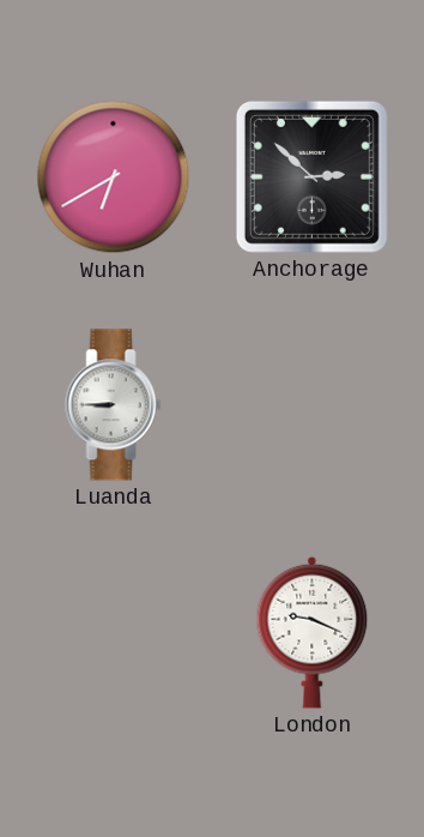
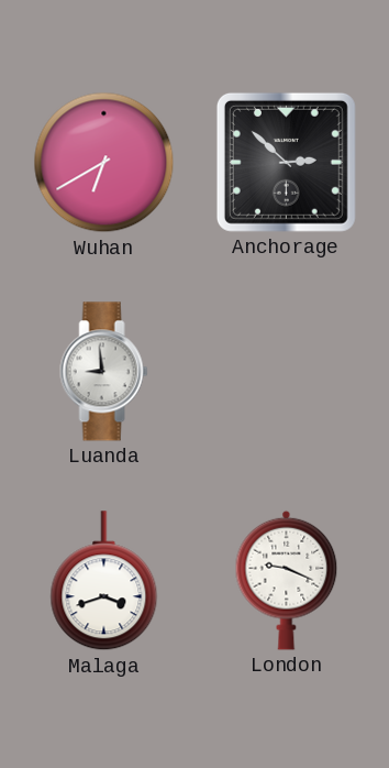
Luanda: 8:45 -> 8:59
Malaga: none -> 3:42
